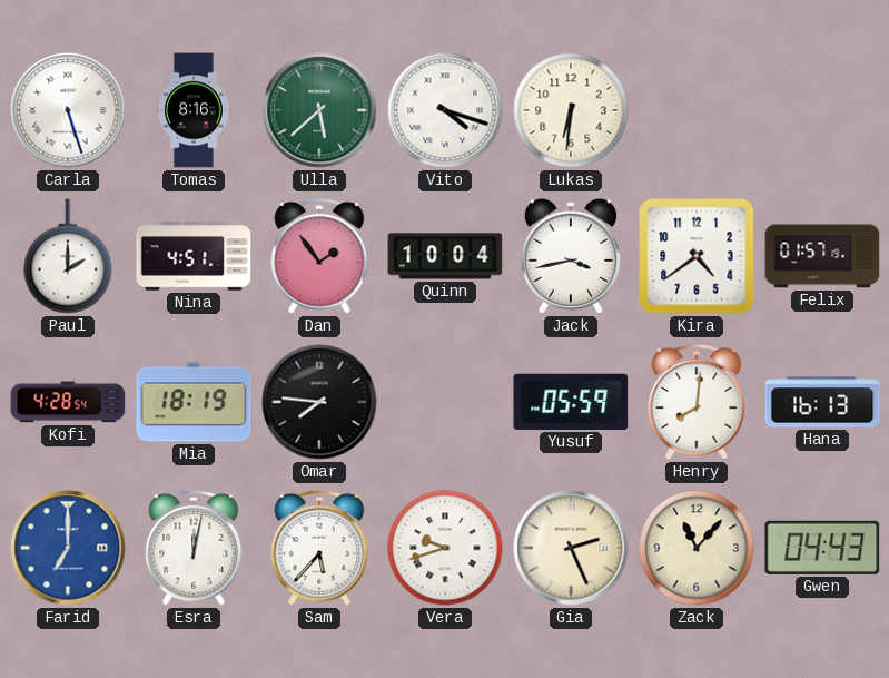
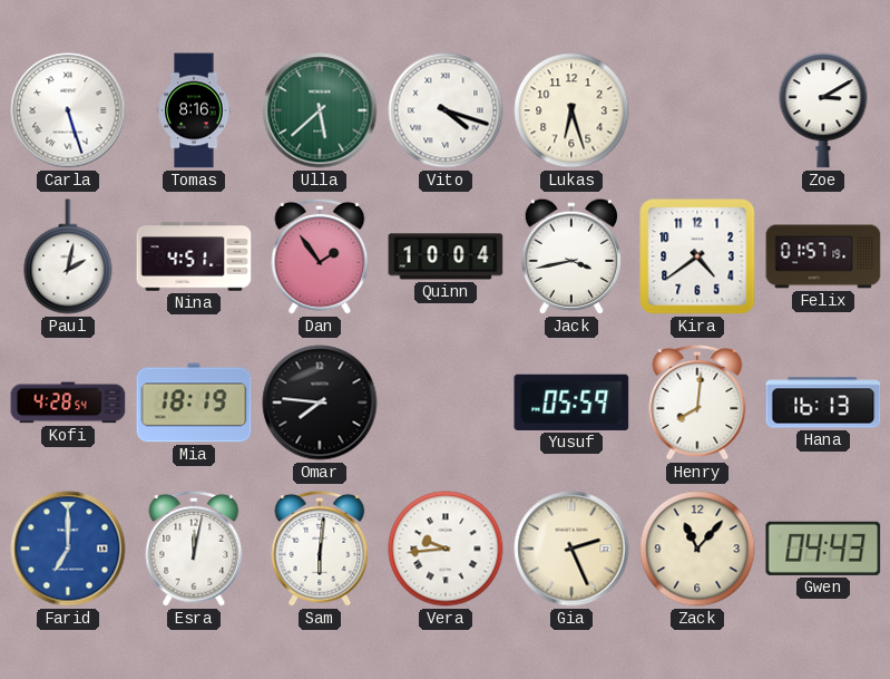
Lukas: 6:31 -> 6:27
Zoe: none -> 3:10
Paul: 2:00 -> 2:02
Sam: 5:37 -> 6:01
Vera: 9:42 -> 9:44
